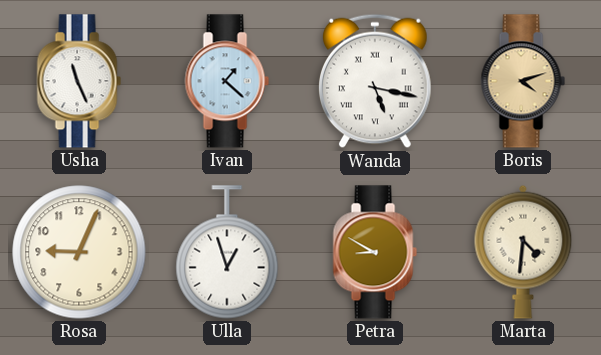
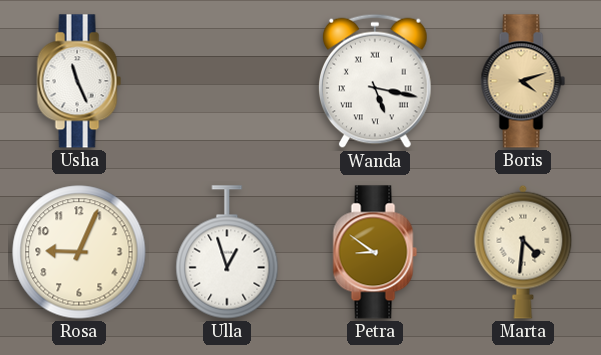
Ivan: 1:22 -> none
Petra: 8:50 -> 8:51
